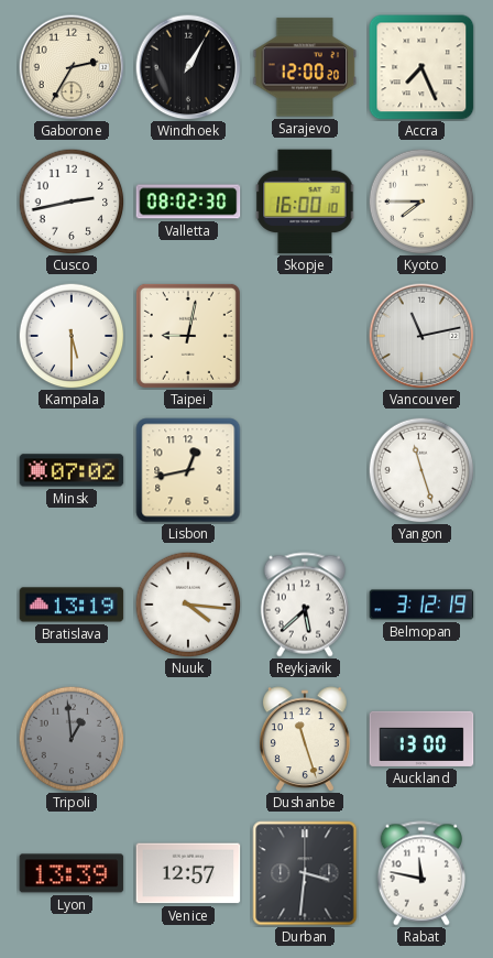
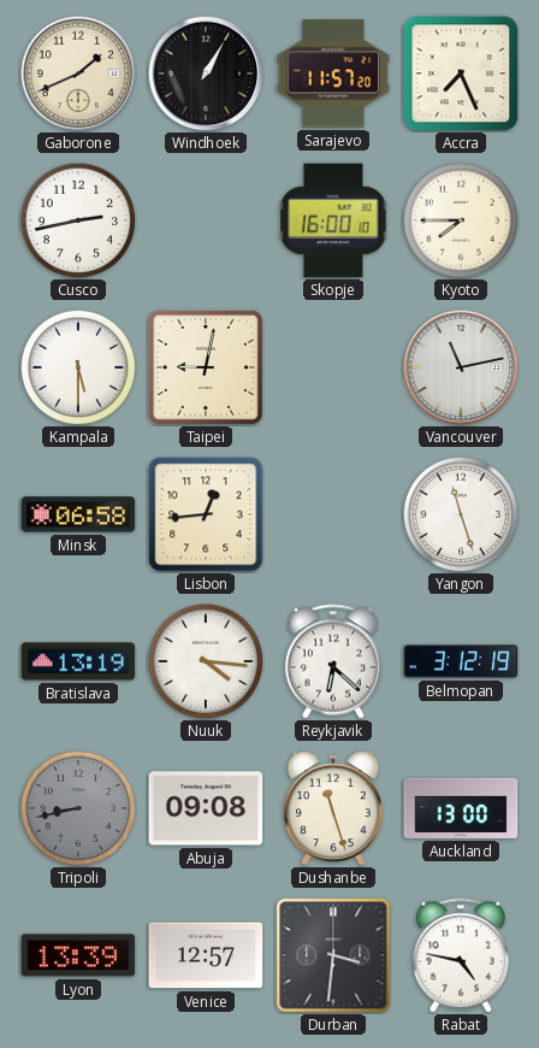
Gaborone: 2:35 -> 1:41
Sarajevo: 12:00 -> 11:57
Valletta: 08:02 -> none
Minsk: 07:02 -> 06:58
Lisbon: 12:43 -> 12:44
Reykjavik: 5:38 -> 6:22
Tripoli: 12:59 -> 8:43
Abuja: none -> 09:08
Rabat: 11:47 -> 4:47
